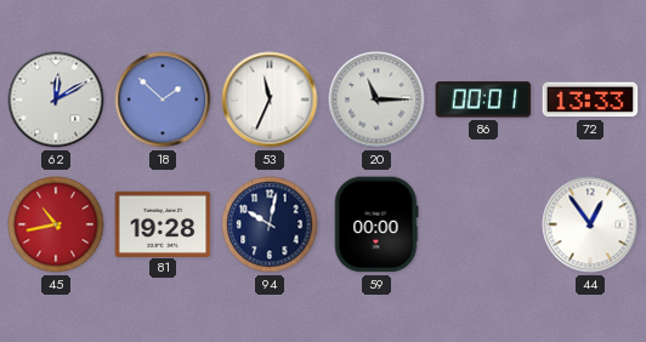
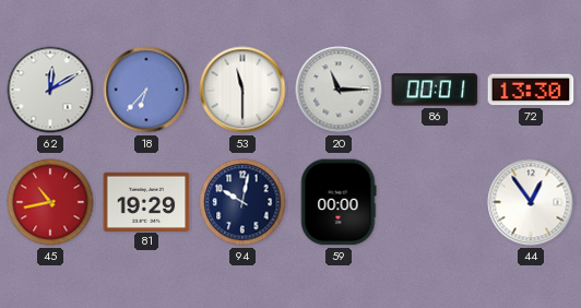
18: 1:52 -> 6:37
53: 11:34 -> 11:30
72: 13:33 -> 13:30
81: 19:28 -> 19:29
